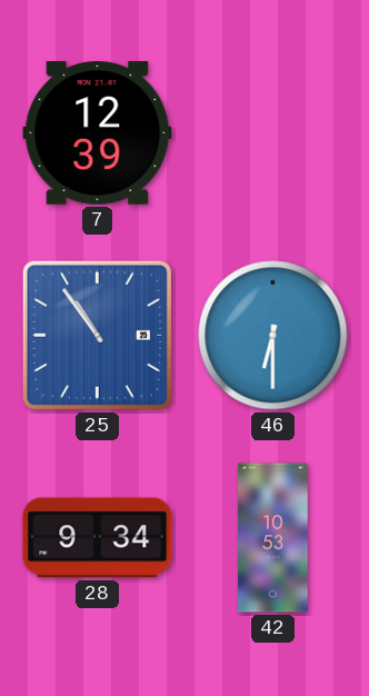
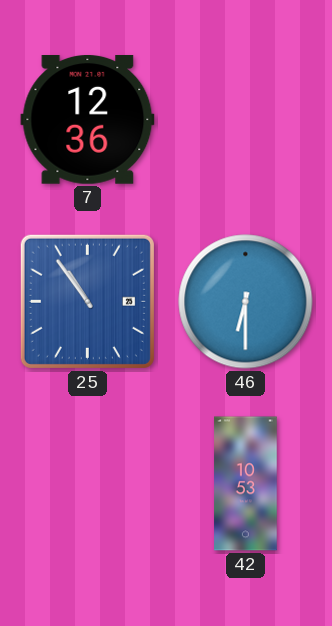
7: 12:39 -> 12:36
28: 9:34 -> none
